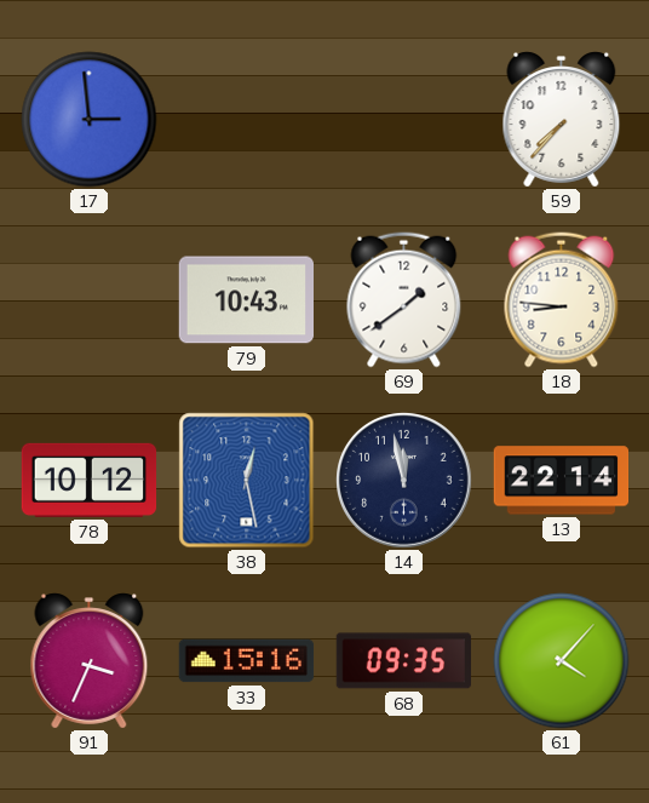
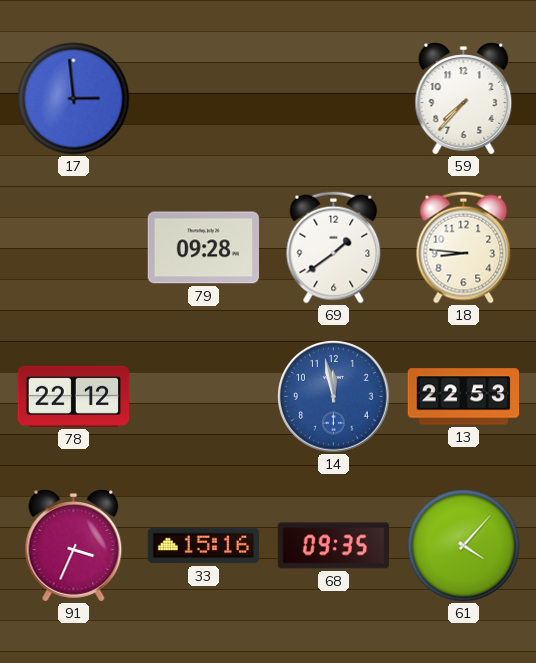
79: 10:43 -> 09:28
78: 10:12 -> 22:12
38: 12:28 -> none
14 dial: navy -> blue
13: 22:14 -> 22:53
